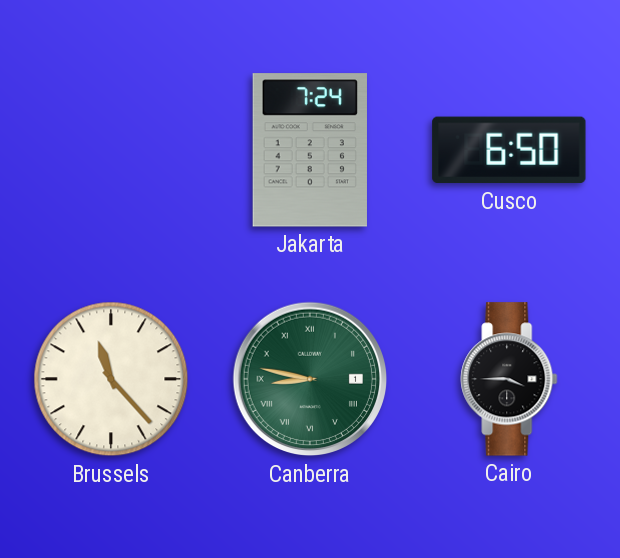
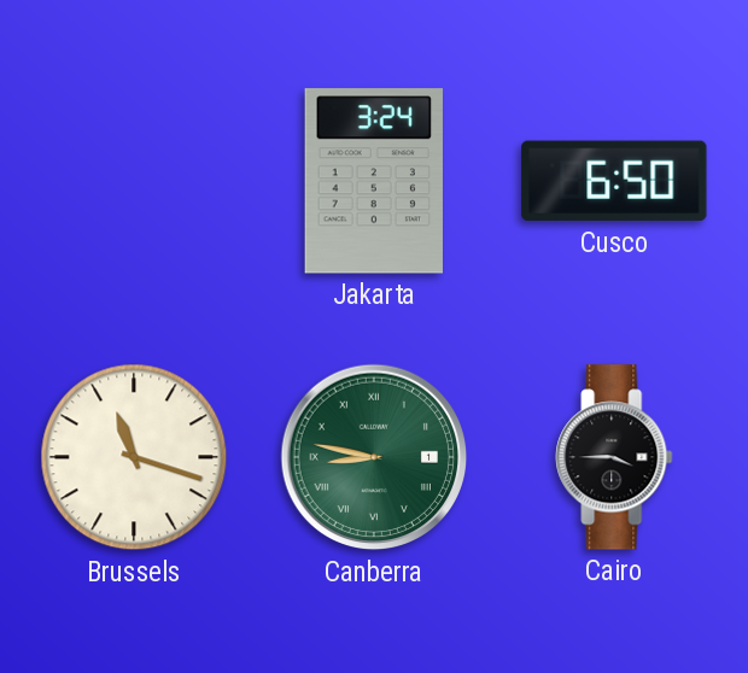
Jakarta: 7:24 -> 3:24
Brussels: 11:23 -> 11:18
